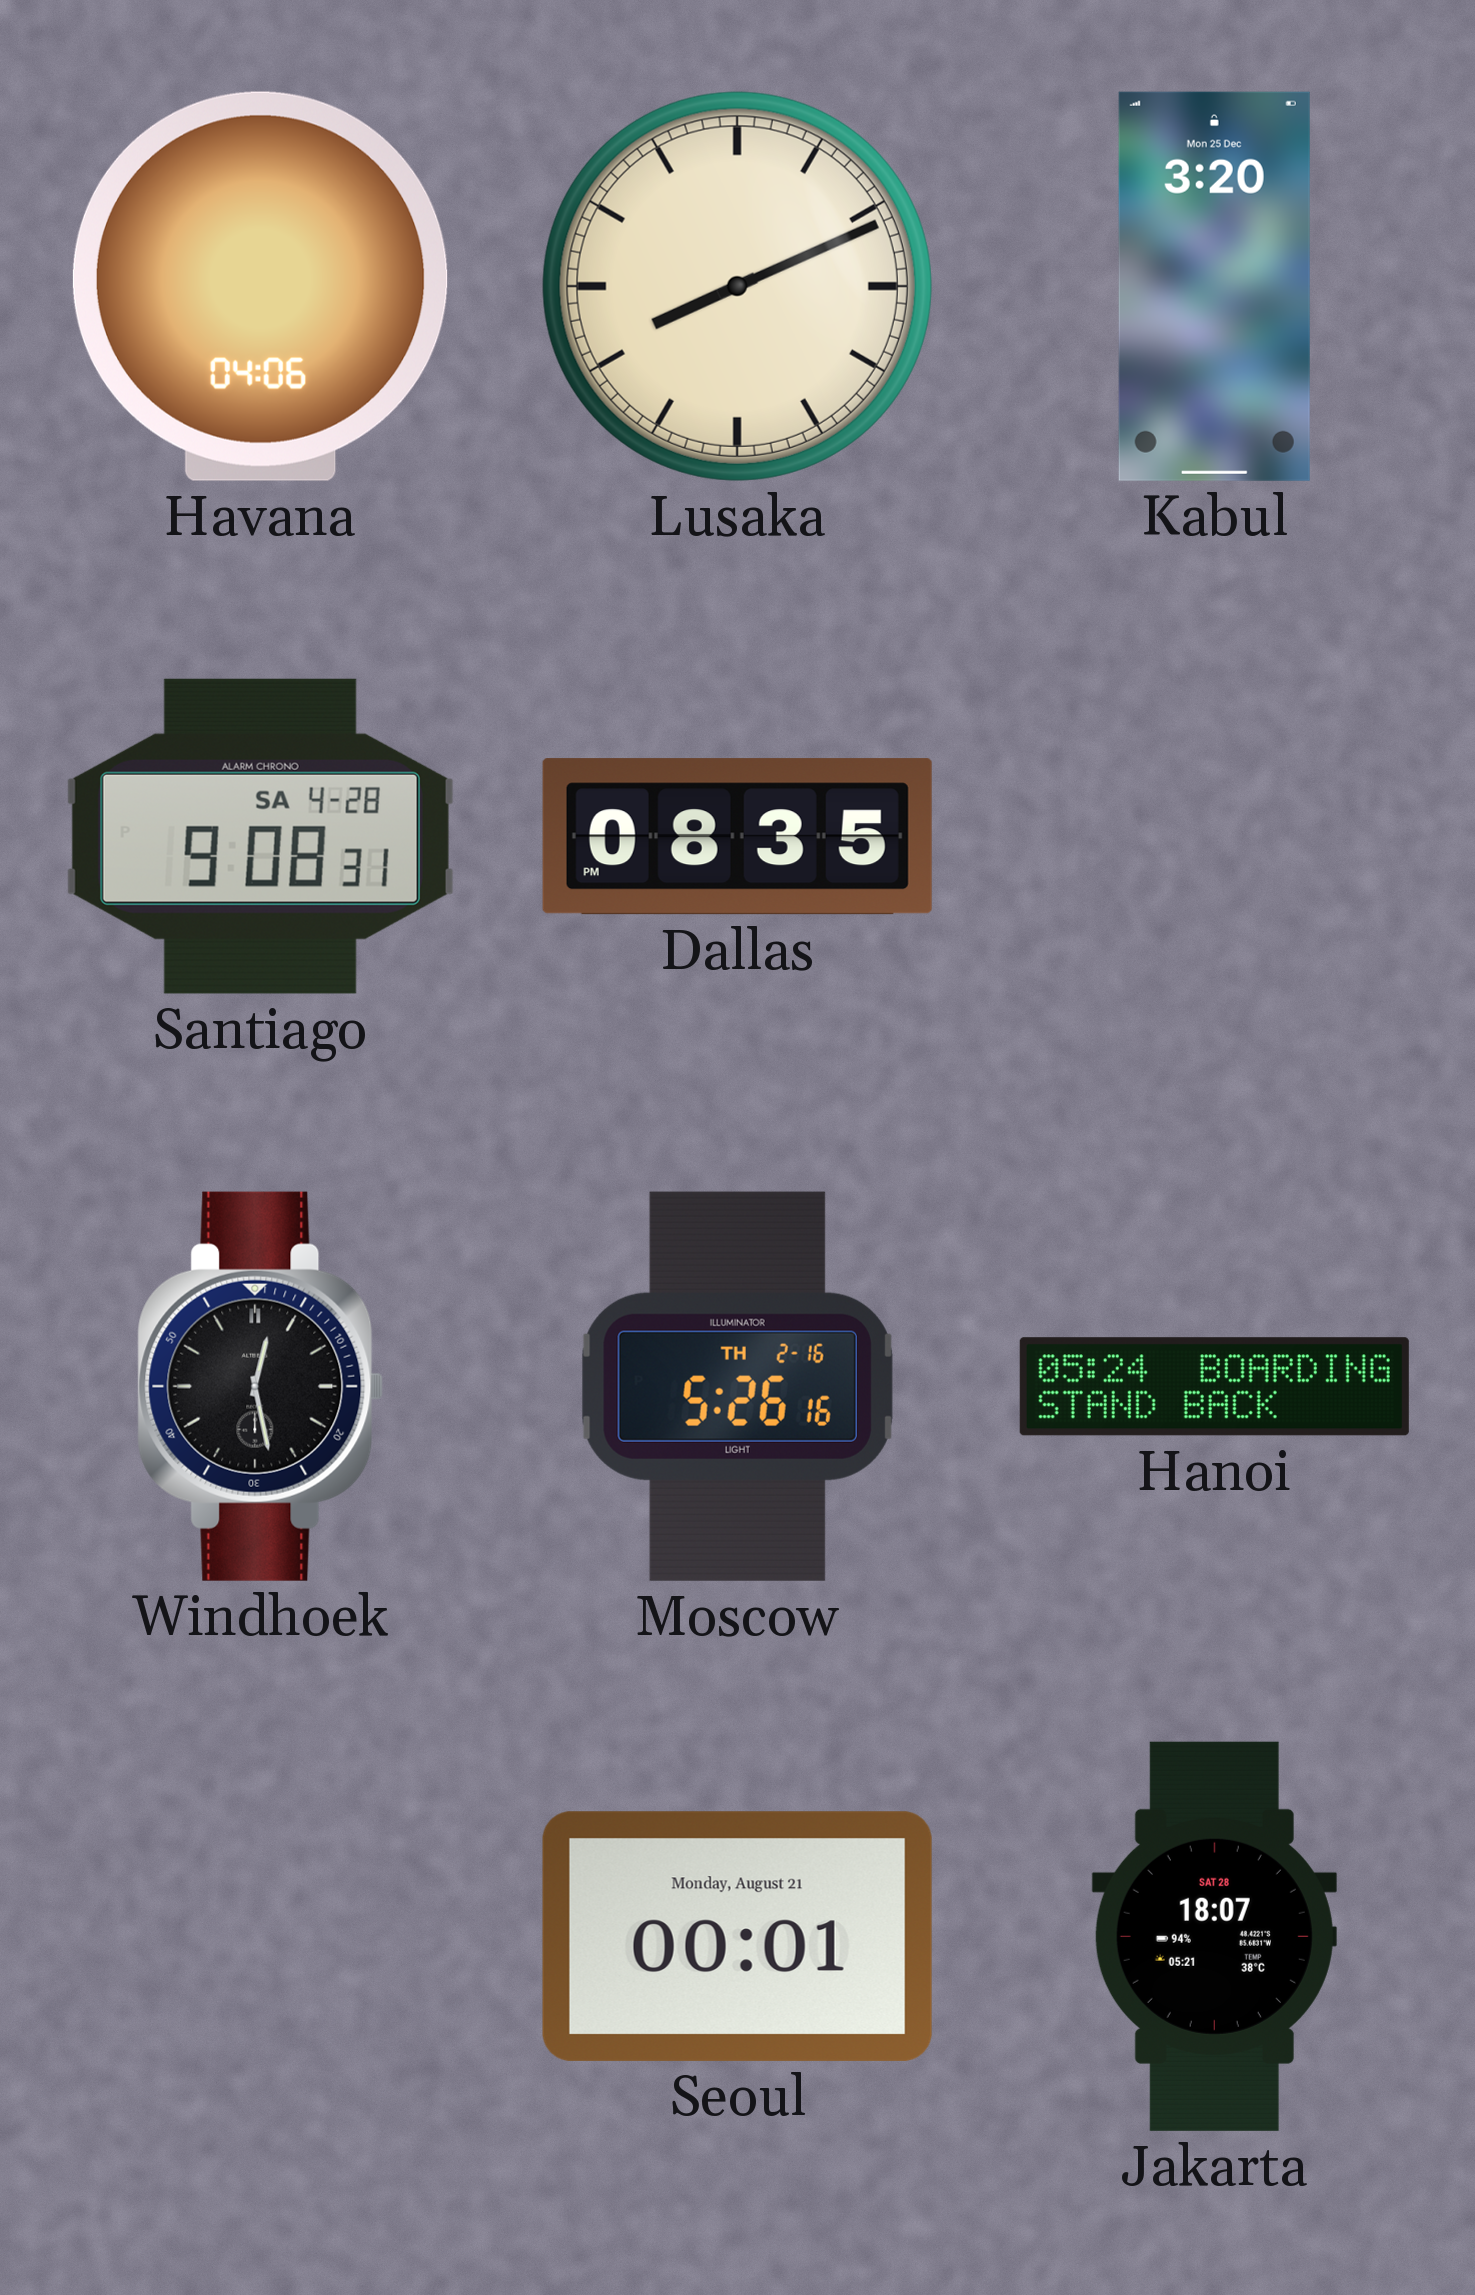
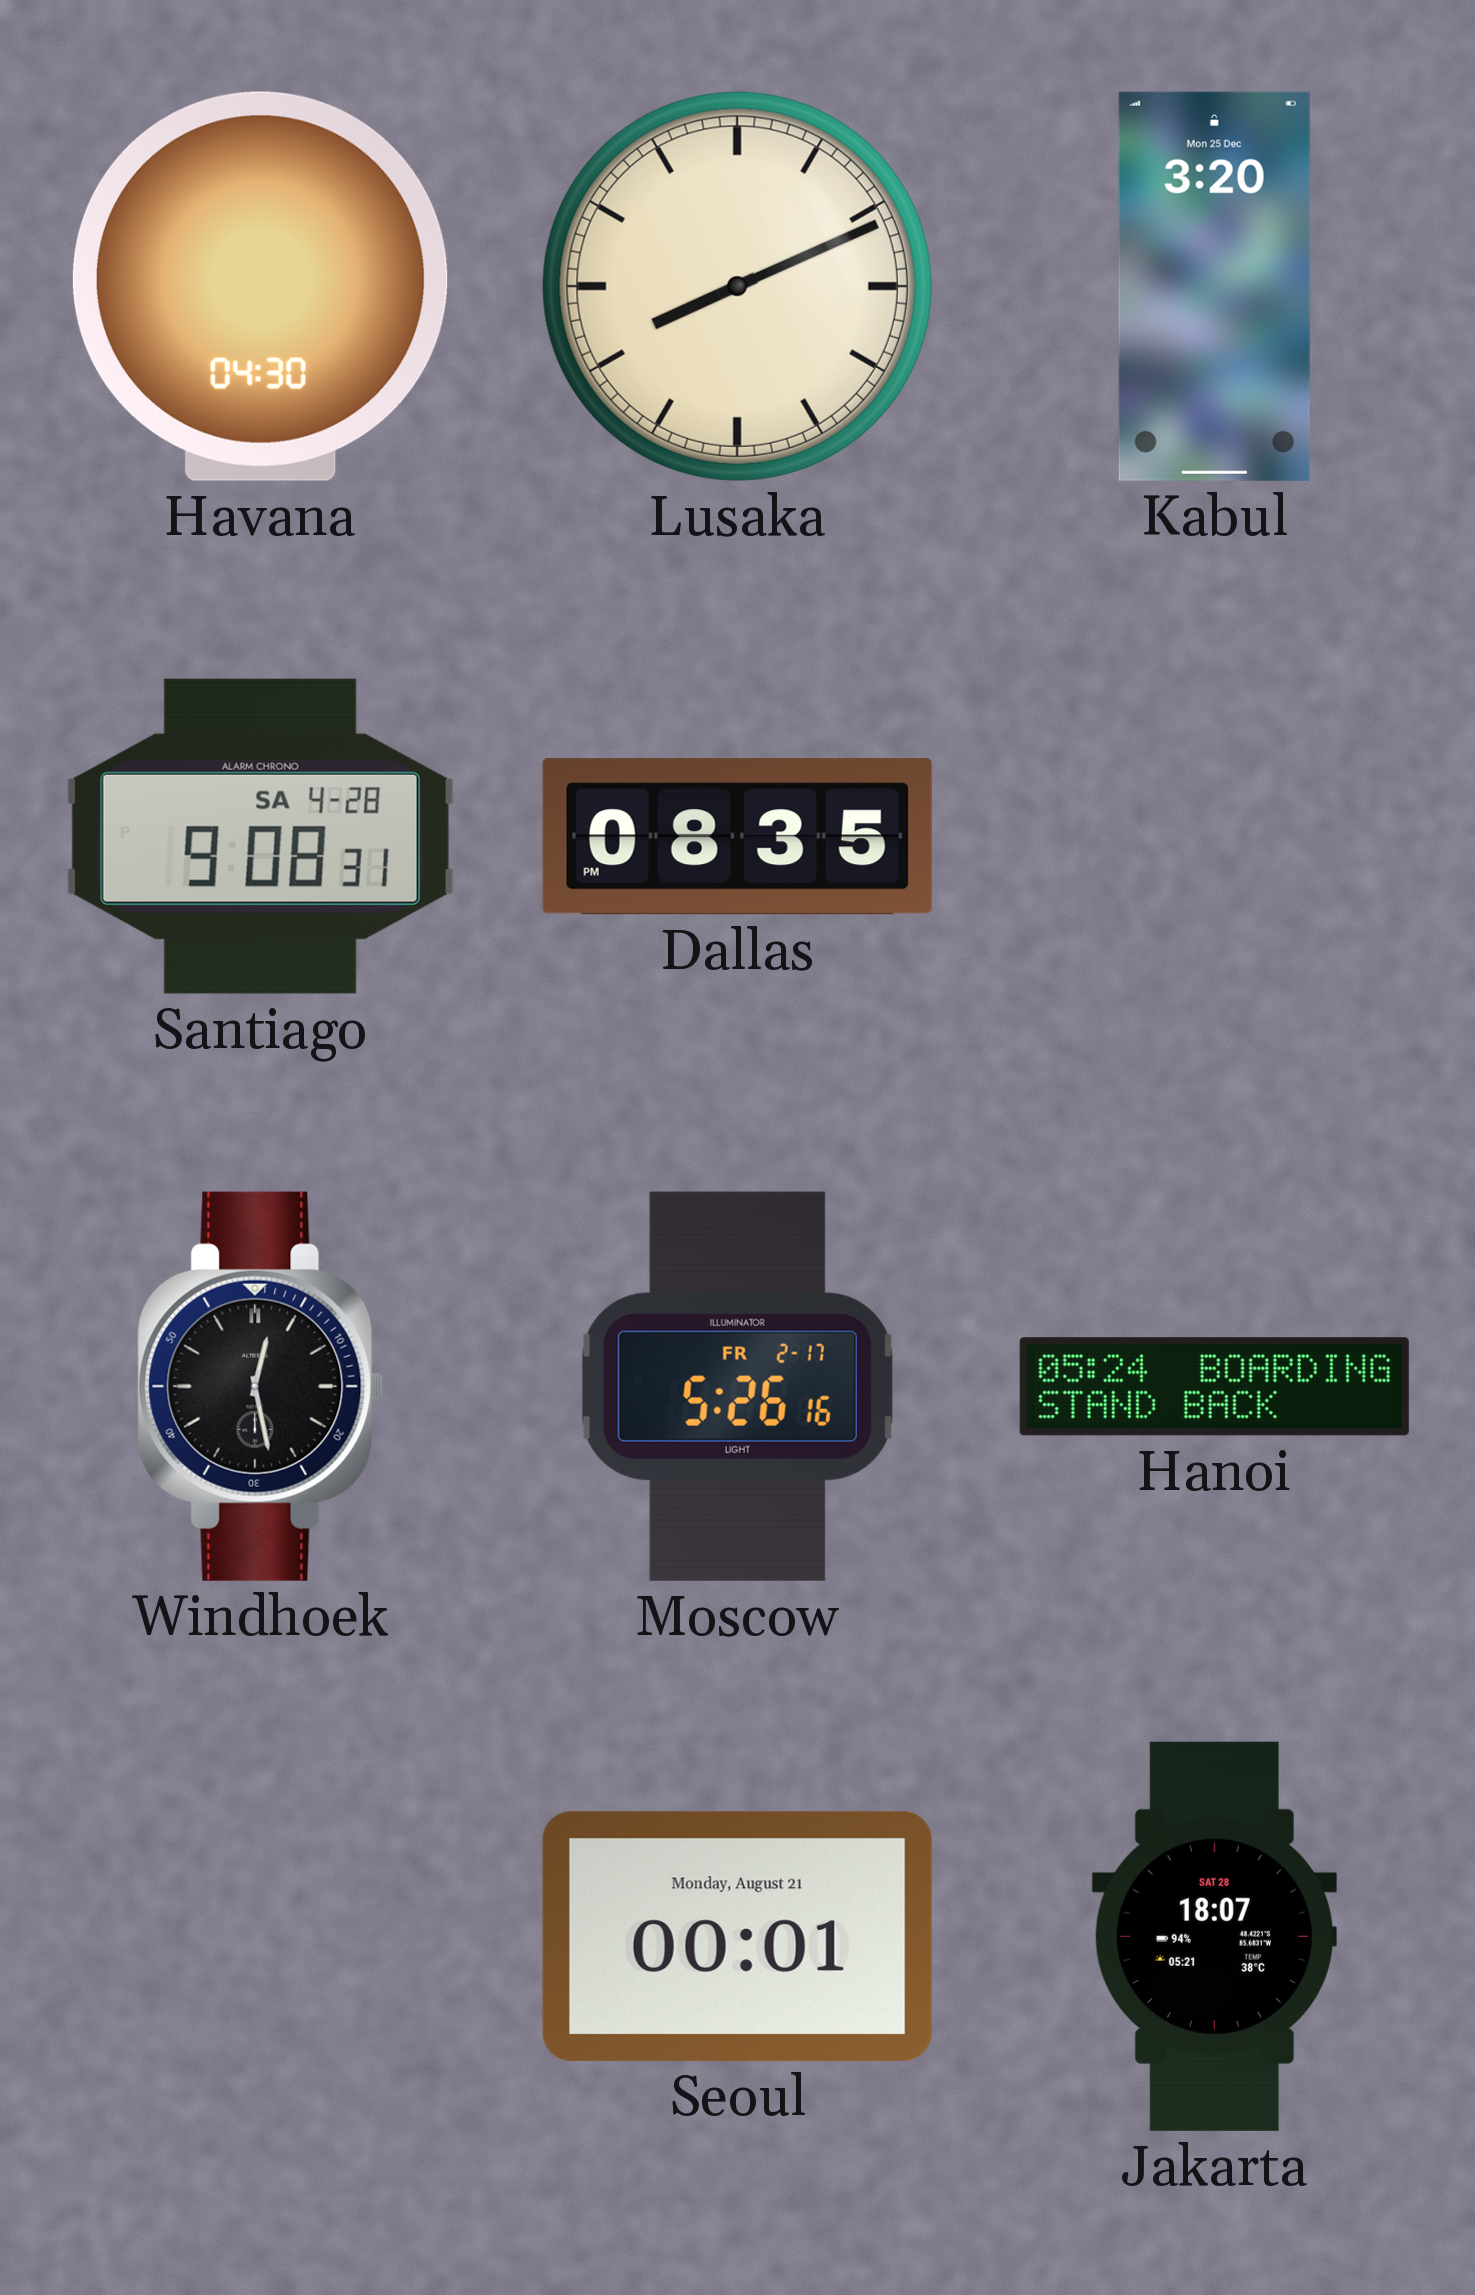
Havana: 04:06 -> 04:30
Moscow date: TH 2-16 -> FR 2-17
